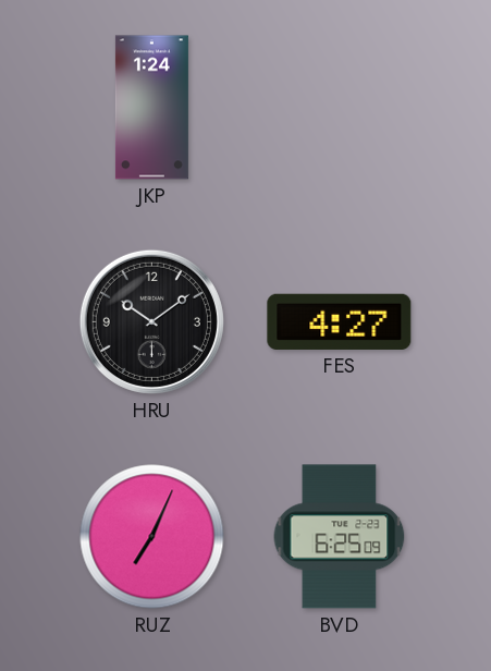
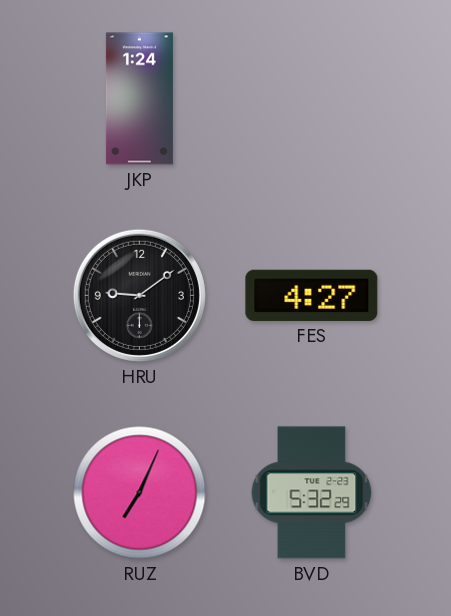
HRU: 10:09 -> 9:09
BVD: 6:25 -> 5:32
